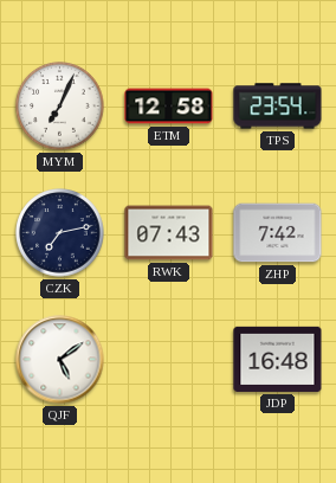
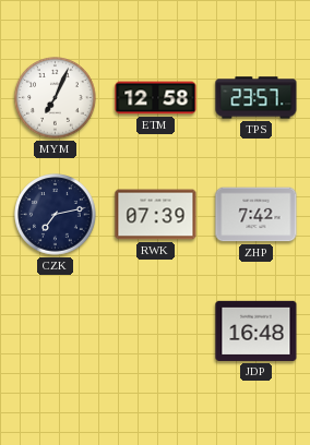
TPS: 23:54 -> 23:57
RWK: 07:43 -> 07:39
QJF: 5:09 -> none
